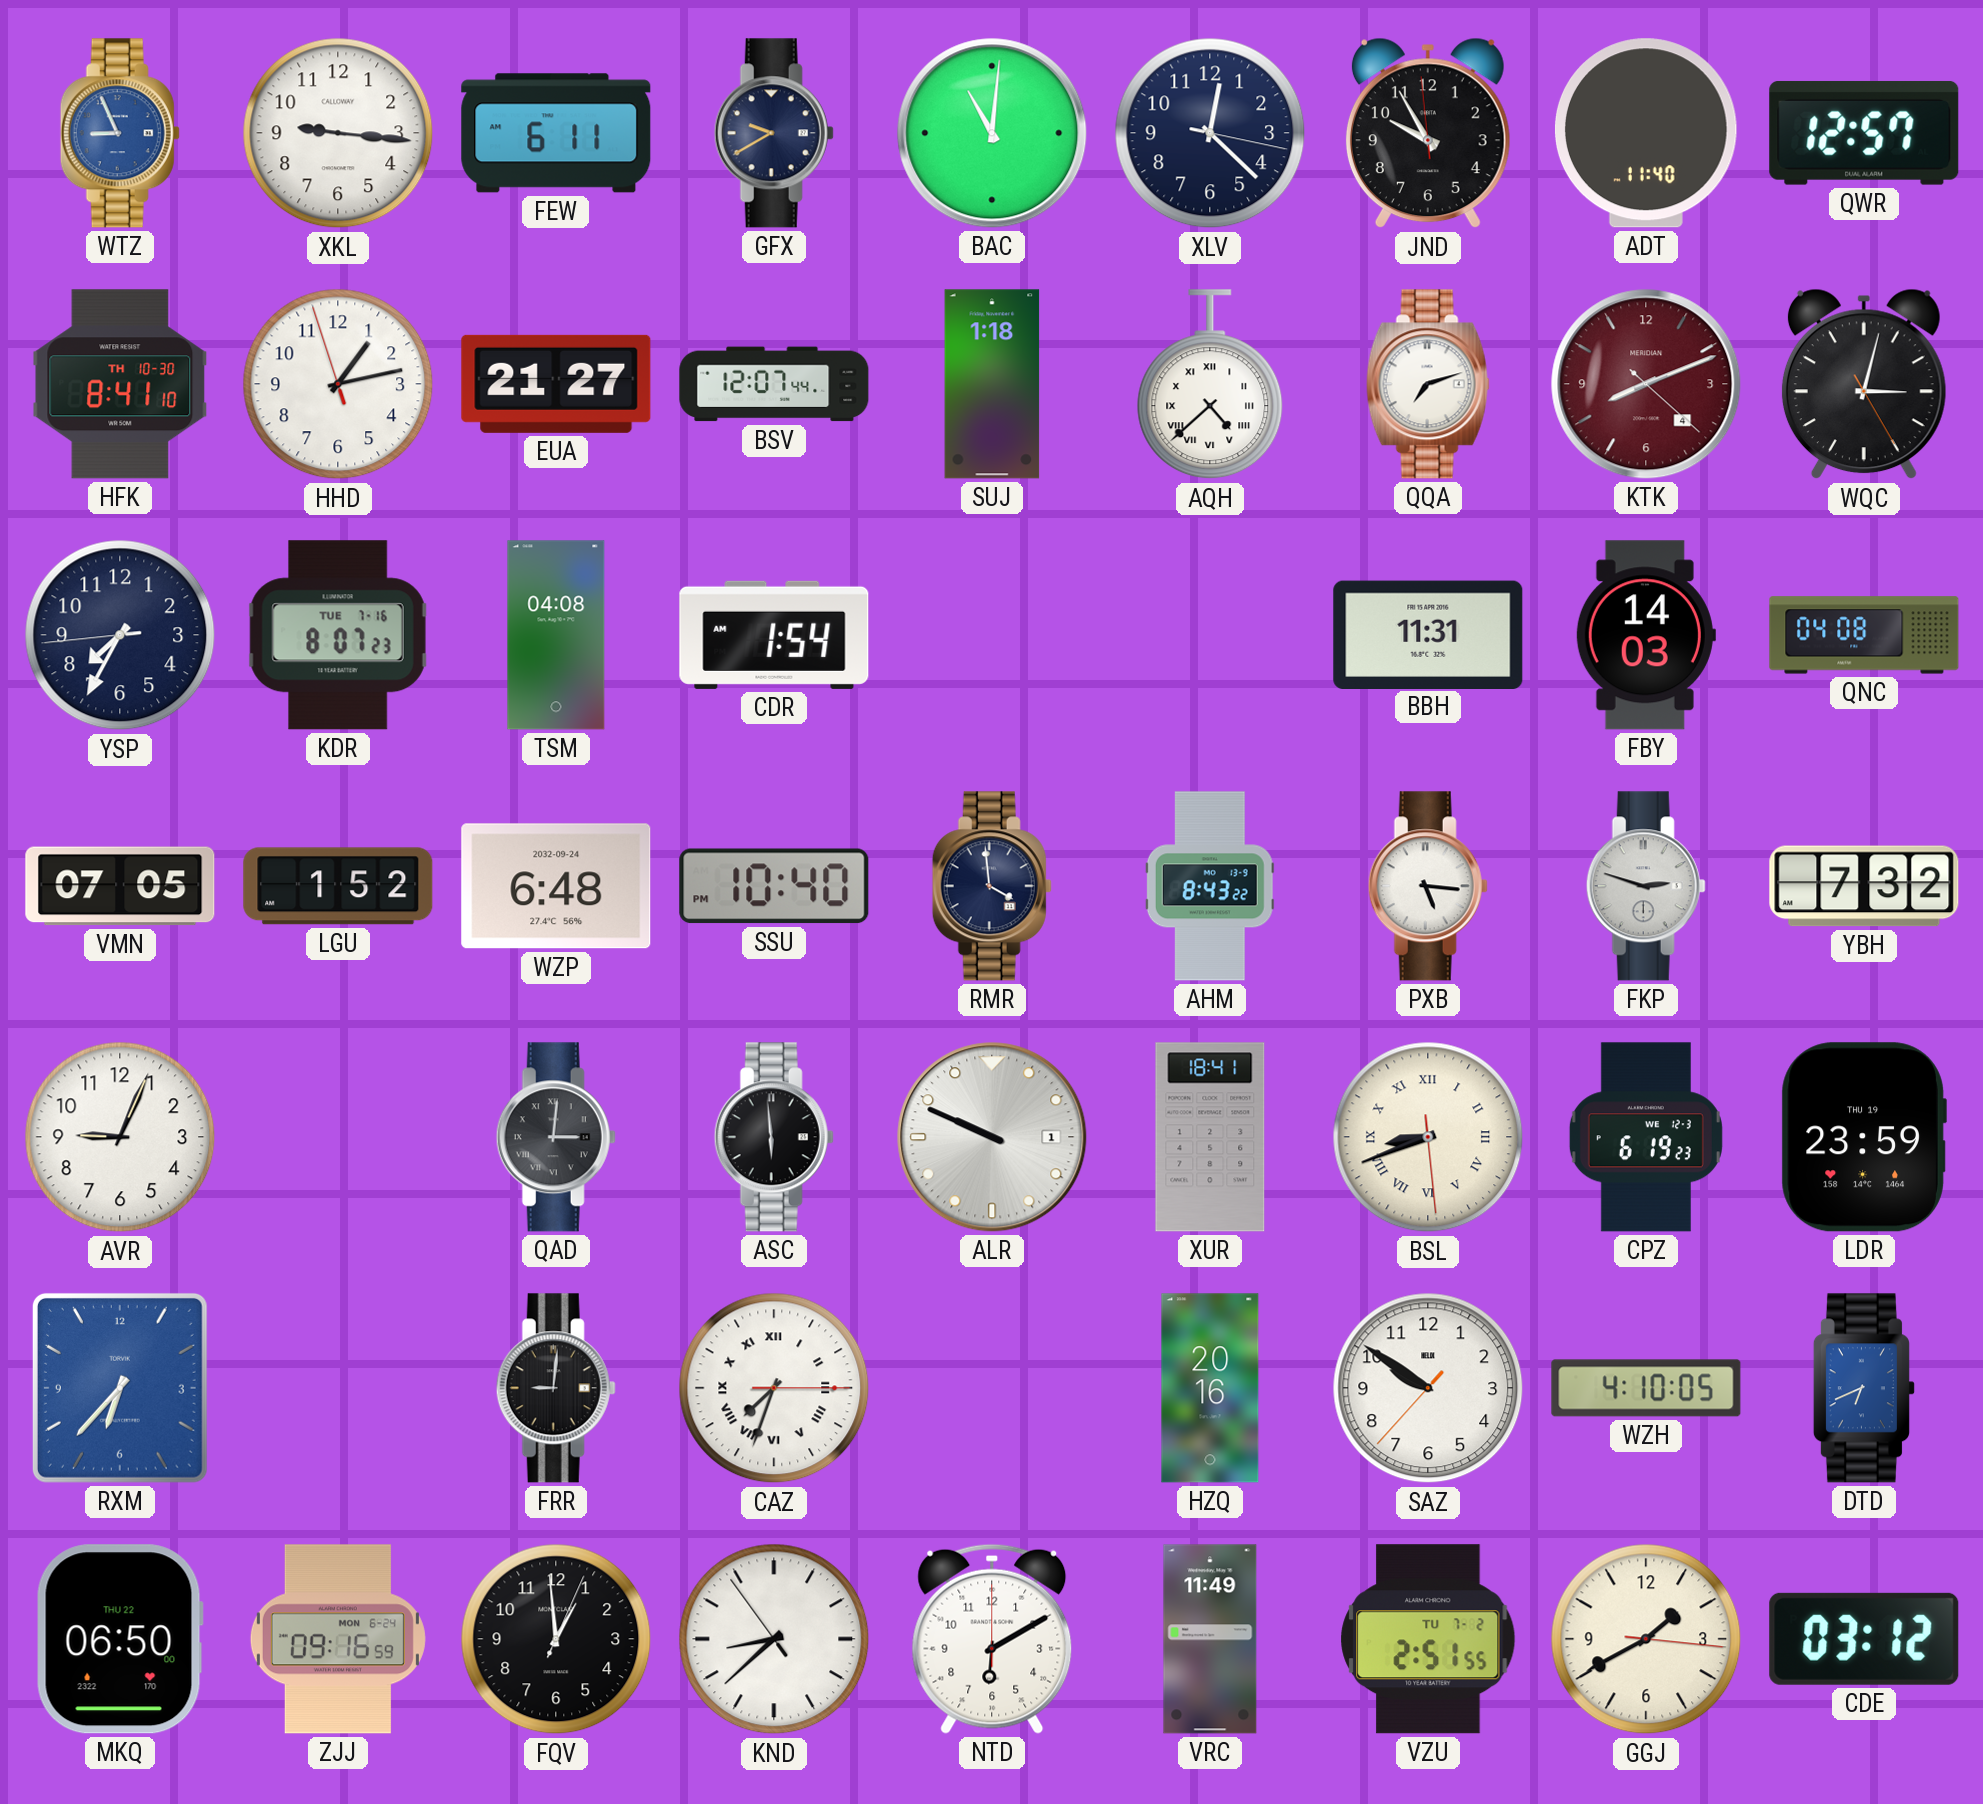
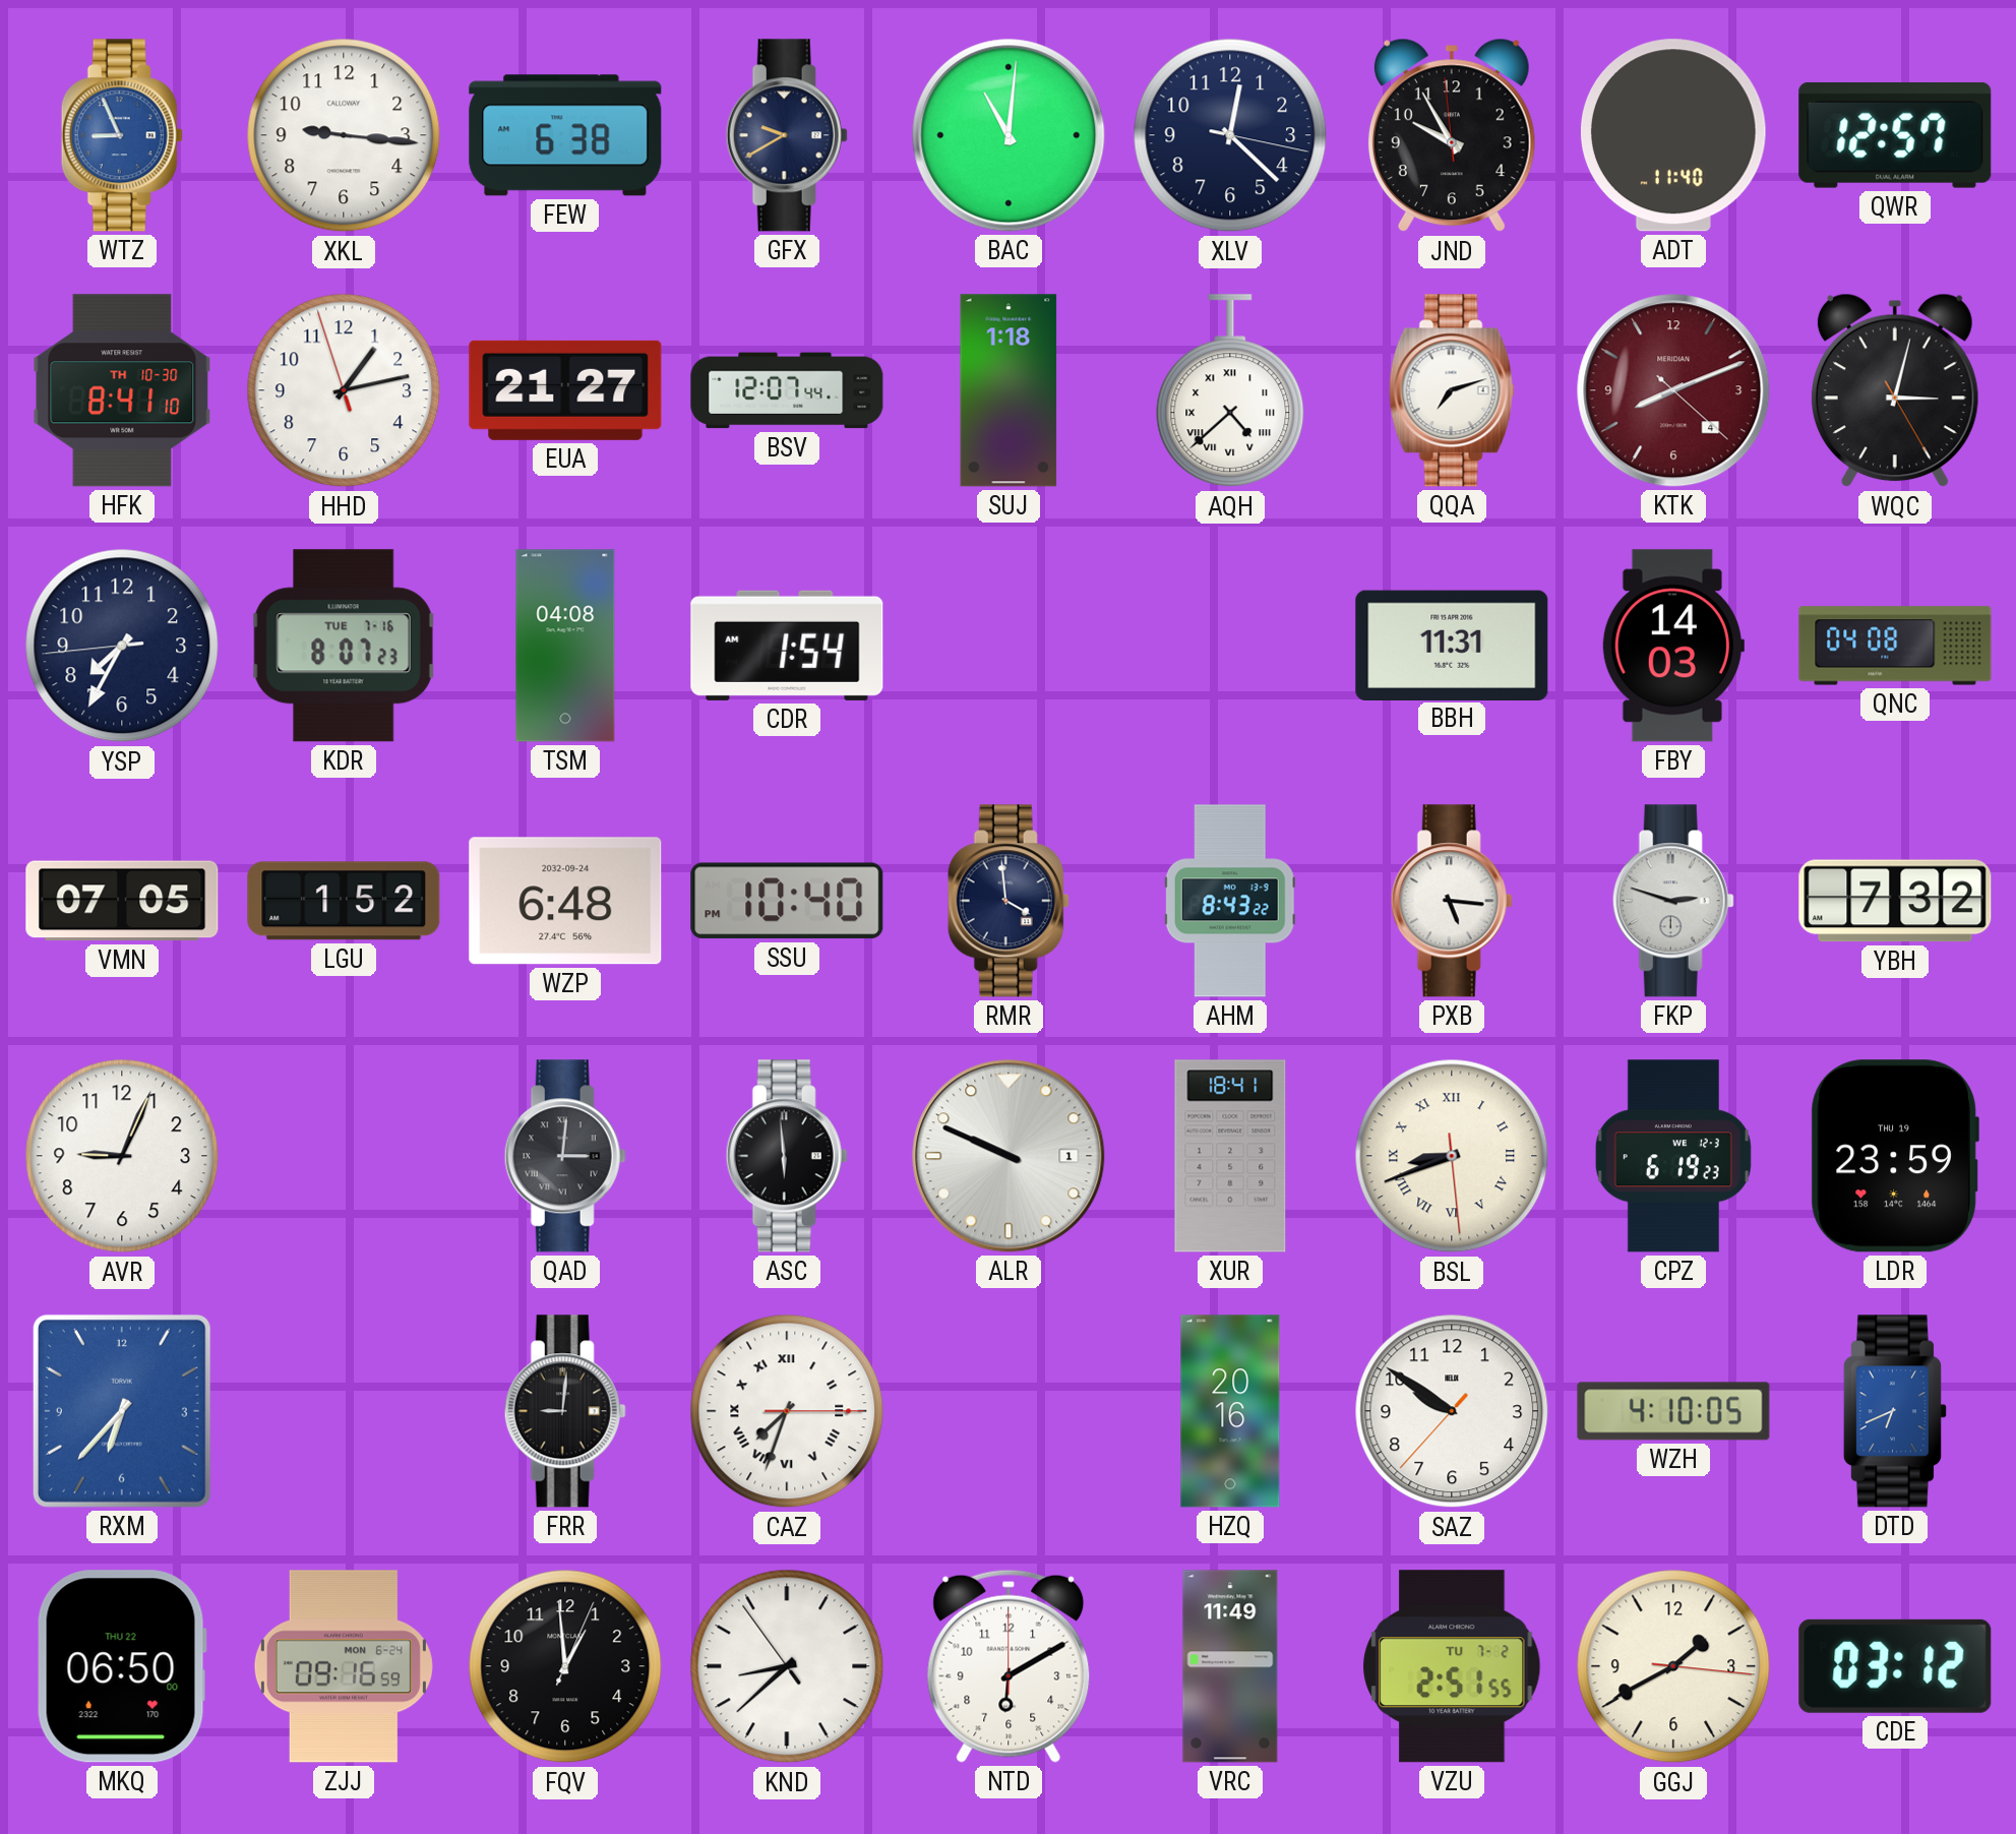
FEW: 6:11 -> 6:38
